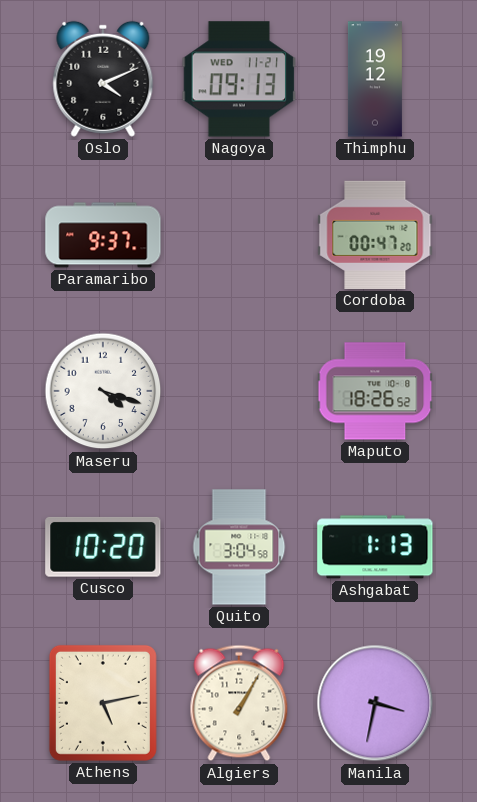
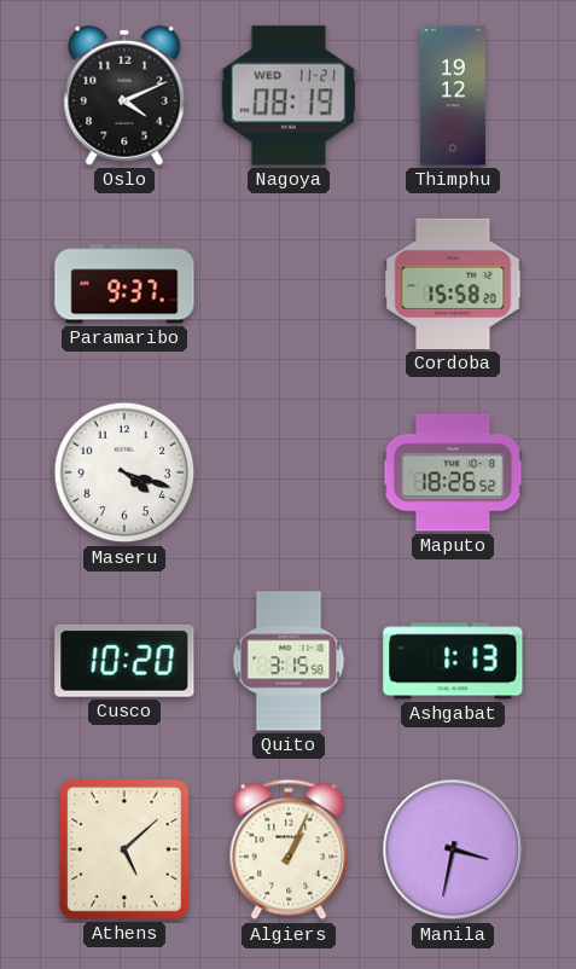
Nagoya: 09:13 -> 08:19
Cordoba: 00:47 -> 15:58
Quito: 3:04 -> 3:15
Athens: 5:13 -> 5:08
Algiers: 1:05 -> 1:04
